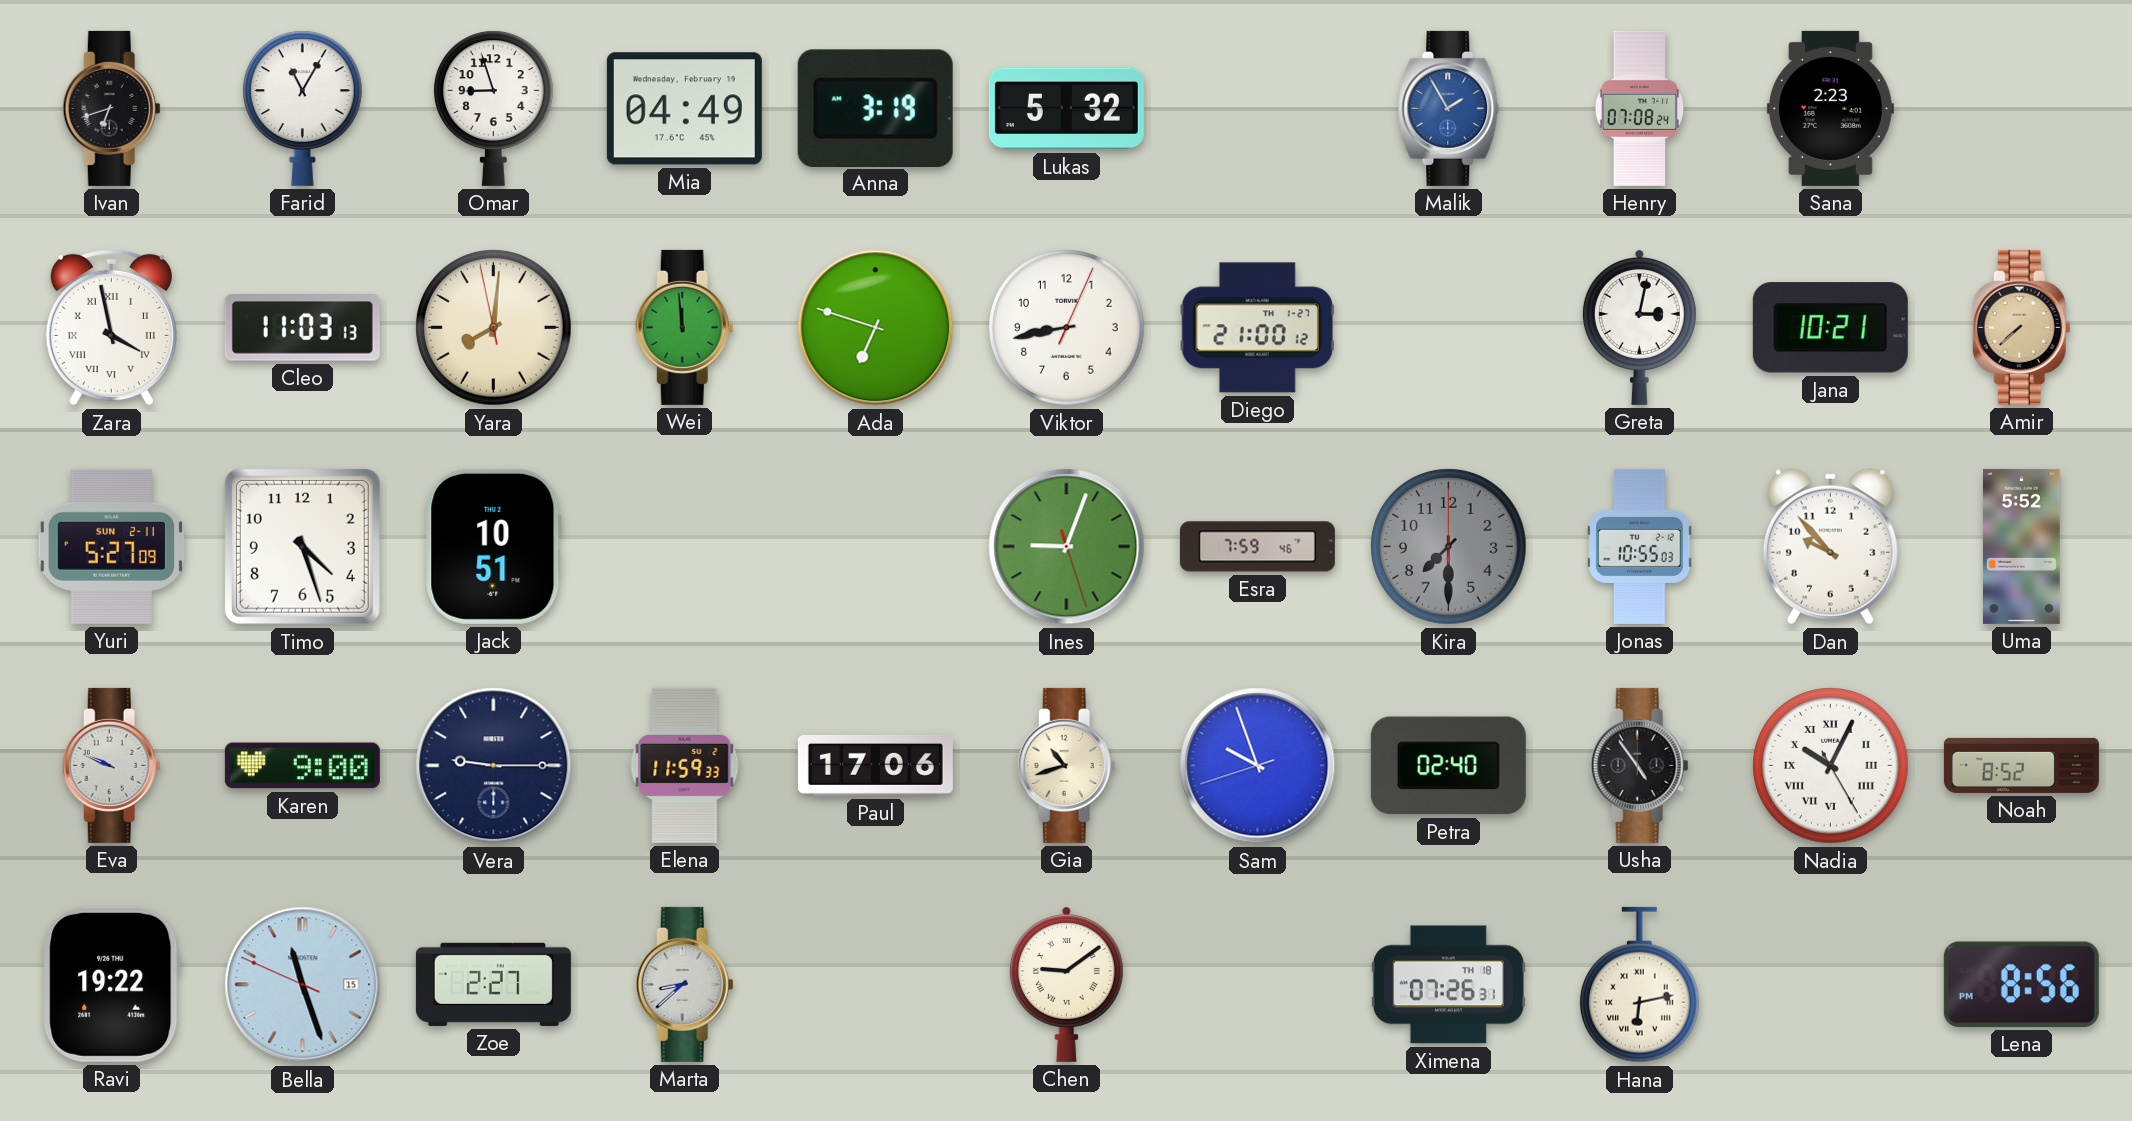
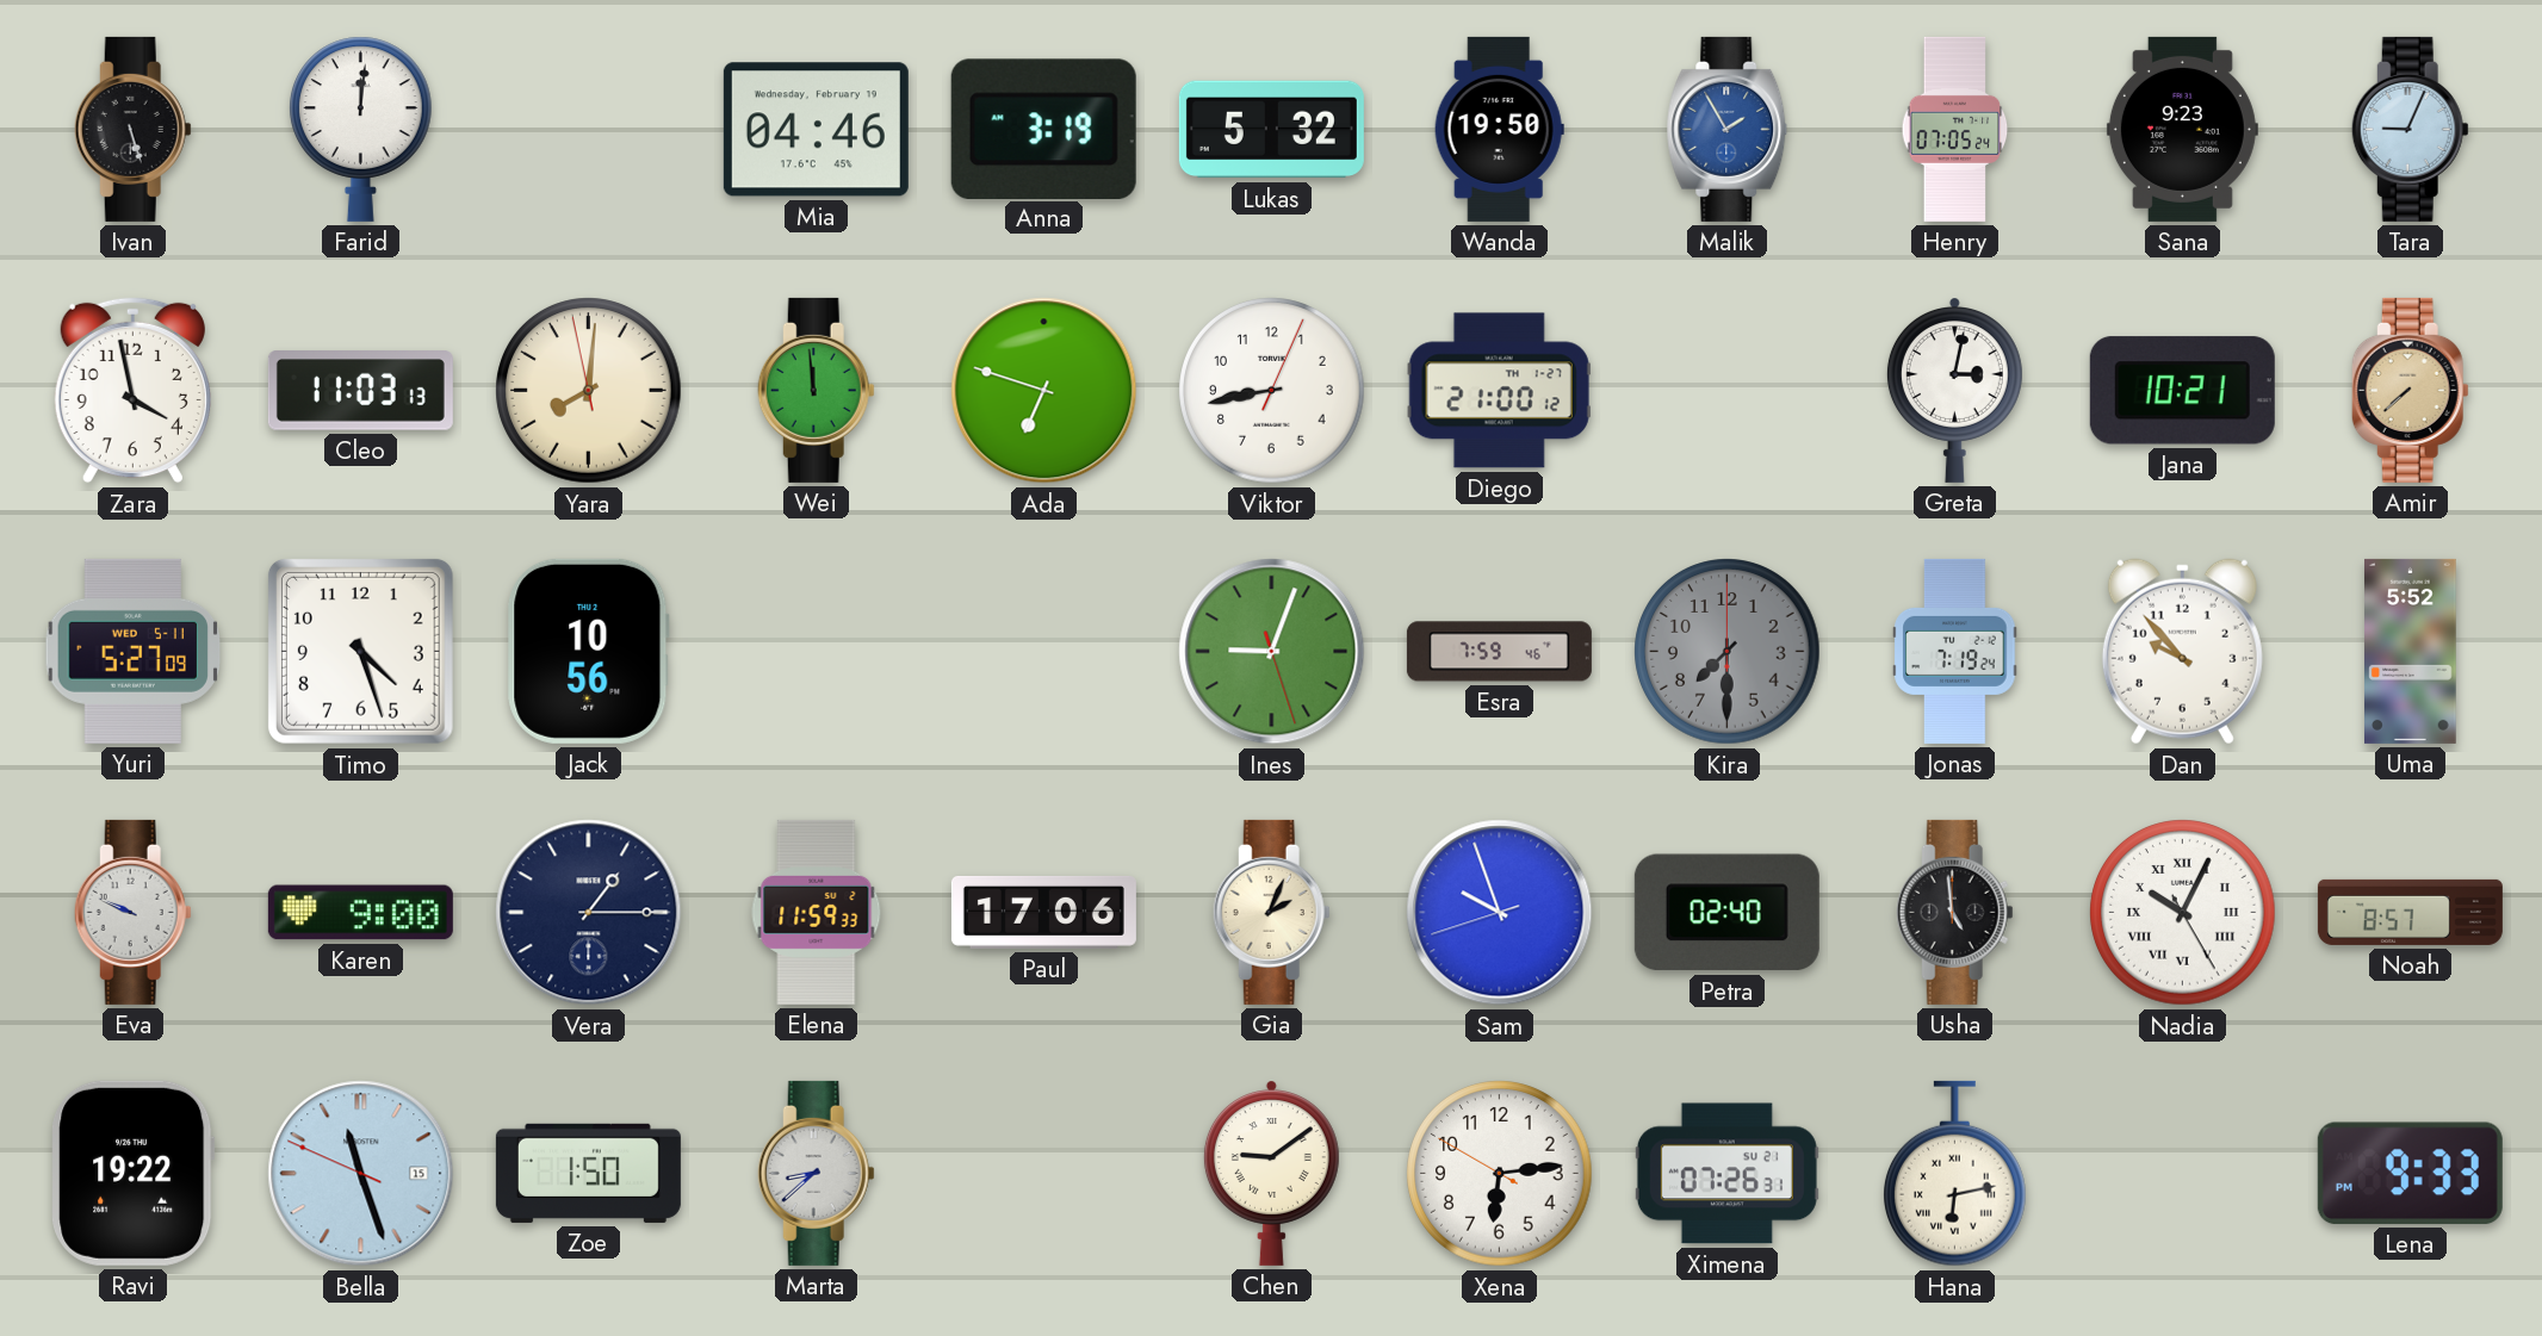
Ivan: 6:42 -> 5:27
Farid: 11:05 -> 12:01
Omar: 8:57 -> none
Mia: 04:49 -> 04:46
Wanda: none -> 19:50
Henry: 07:08 -> 07:05
Sana: 2:23 -> 9:23
Tara: none -> 9:04
Zara numerals: Roman -> Arabic
Yuri date: SUN 2-11 -> WED 5-11
Jack: 10:51 -> 10:56
Jonas: 10:55 -> 7:19
Vera: 9:15 -> 1:15
Gia: 10:42 -> 2:04
Usha: 4:54 -> 4:59
Noah: 8:52 -> 8:57
Zoe: 2:27 -> 1:50
Xena: none -> 6:13
Ximena date: TH 18 -> SU 21
Lena: 8:56 -> 9:33
